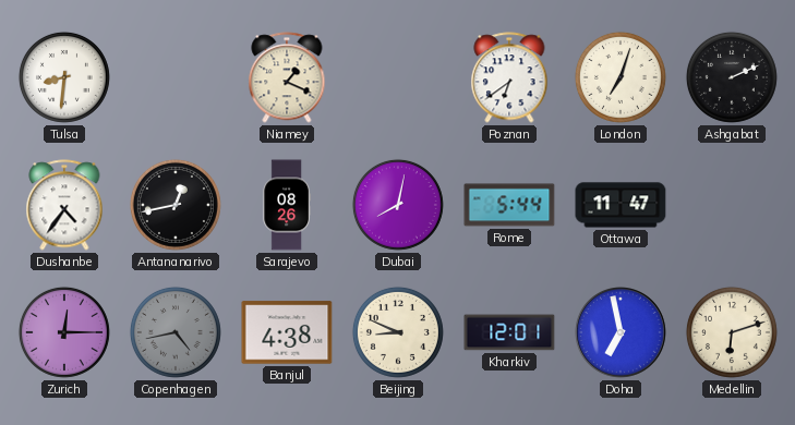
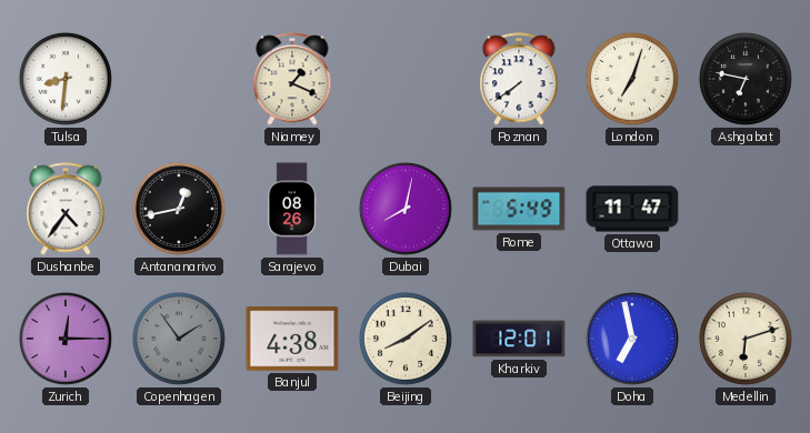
Poznan: 6:39 -> 7:39
Ashgabat: 2:11 -> 6:47
Rome: 5:44 -> 5:49
Copenhagen: 4:43 -> 1:54
Beijing: 8:49 -> 8:09
